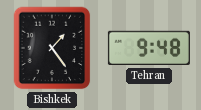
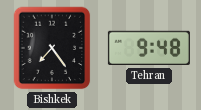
Bishkek: 1:24 -> 7:24
